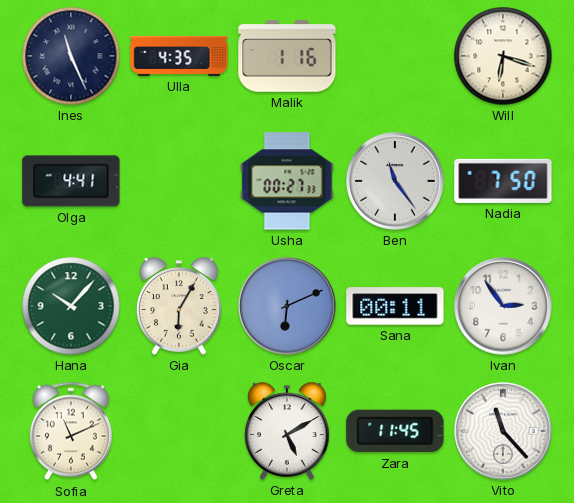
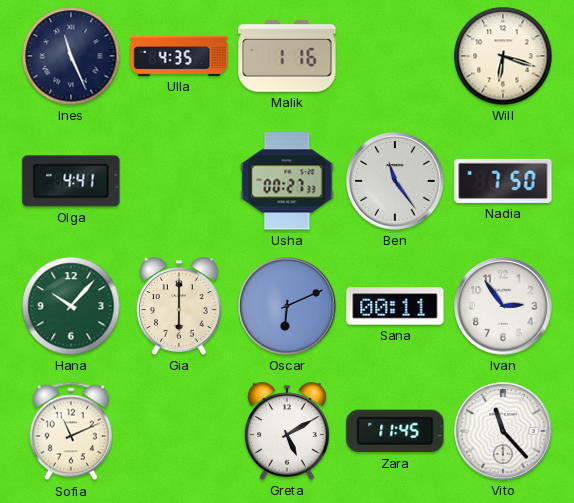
Gia: 6:05 -> 6:00
